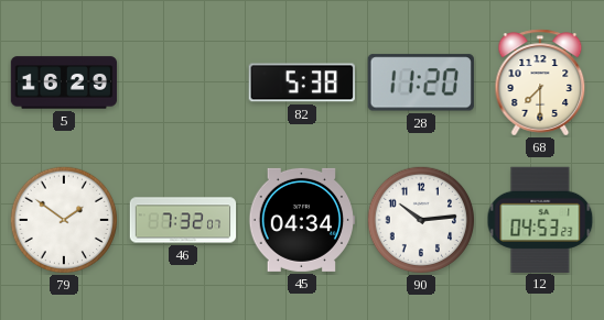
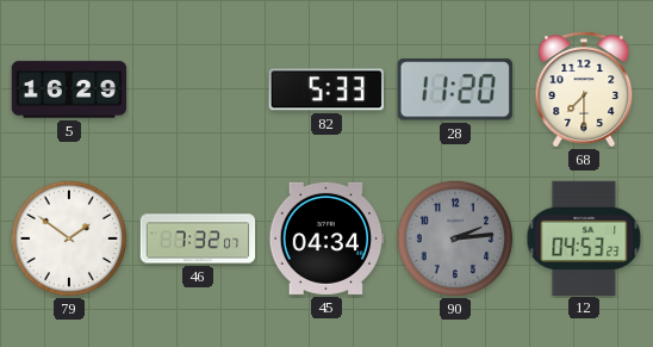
82: 5:38 -> 5:33
90: 10:14 -> 2:14
90 dial: white -> grey
